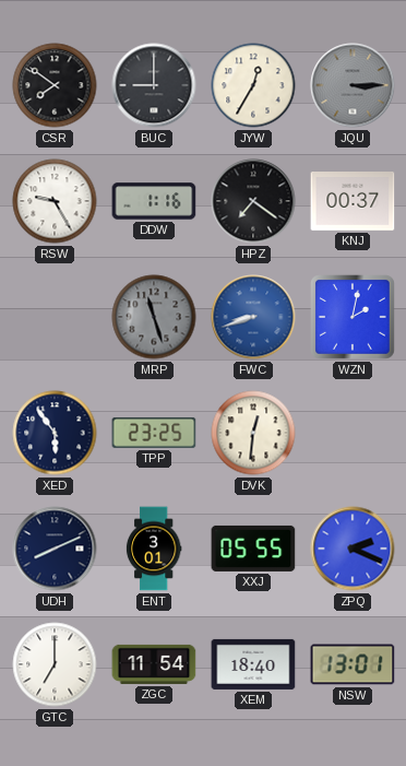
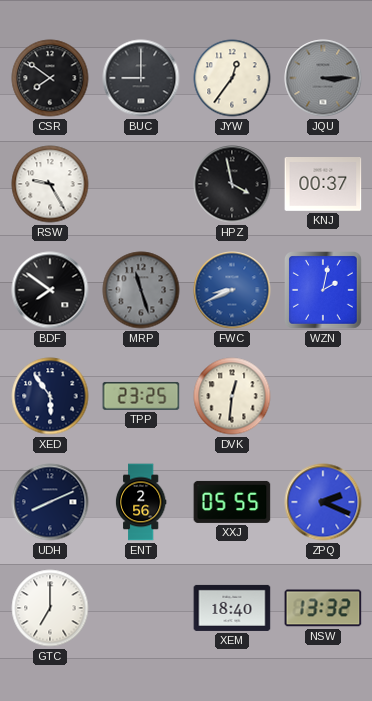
JYW: 12:35 -> 12:36
DDW: 1:16 -> none
HPZ: 7:21 -> 3:58
BDF: none -> 7:51
FWC: 8:42 -> 8:41
ENT: 3:01 -> 2:56
ZGC: 11:54 -> none
NSW: 13:01 -> 13:32
